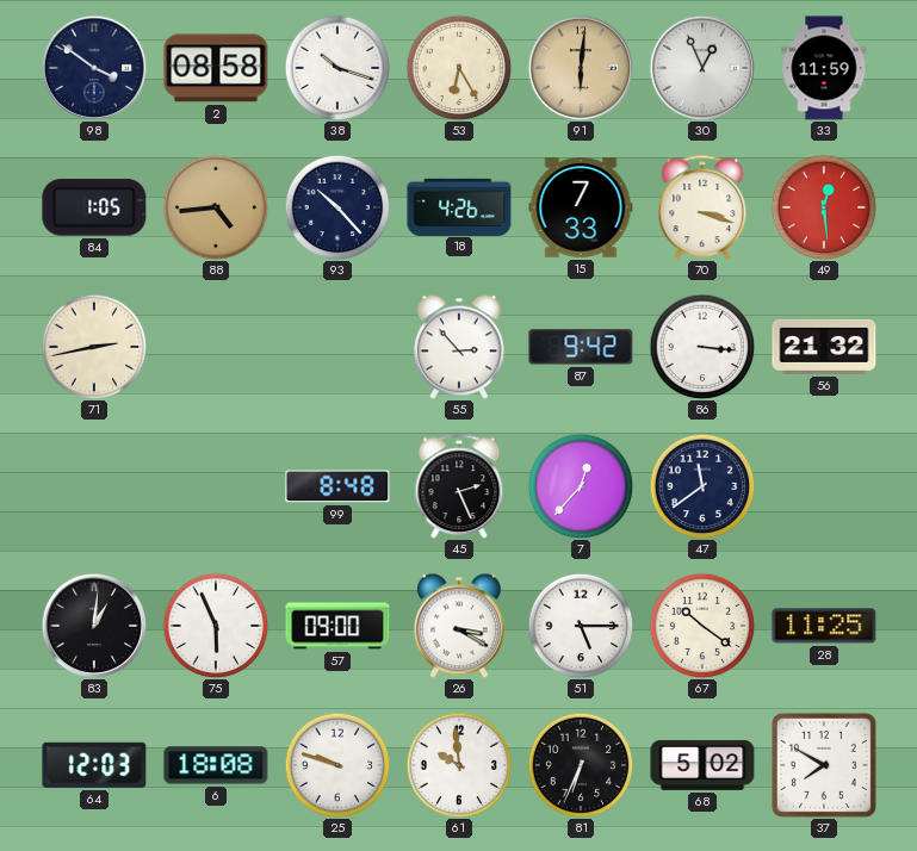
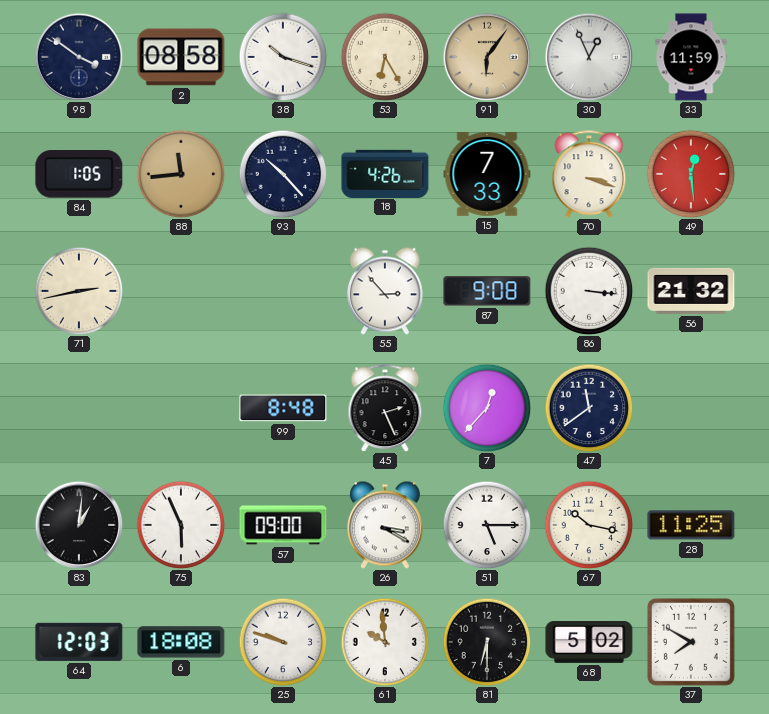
91: 6:01 -> 6:06
88: 4:44 -> 11:44
87: 9:42 -> 9:08
67: 10:21 -> 10:17
81: 6:34 -> 6:30
